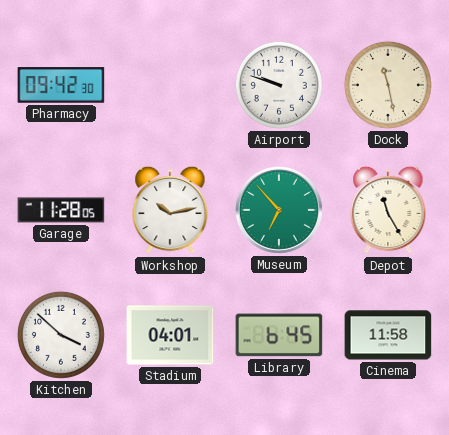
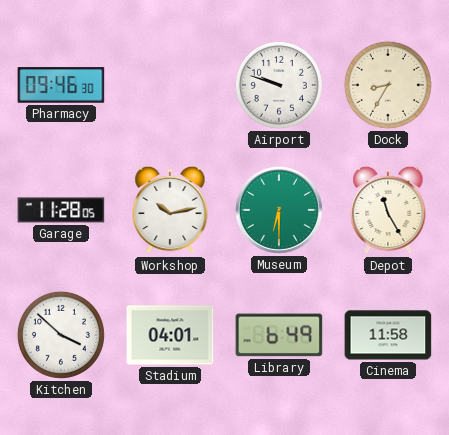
Pharmacy: 09:42 -> 09:46
Dock: 11:28 -> 8:35
Museum: 6:53 -> 6:30
Library: 6:45 -> 6:49
